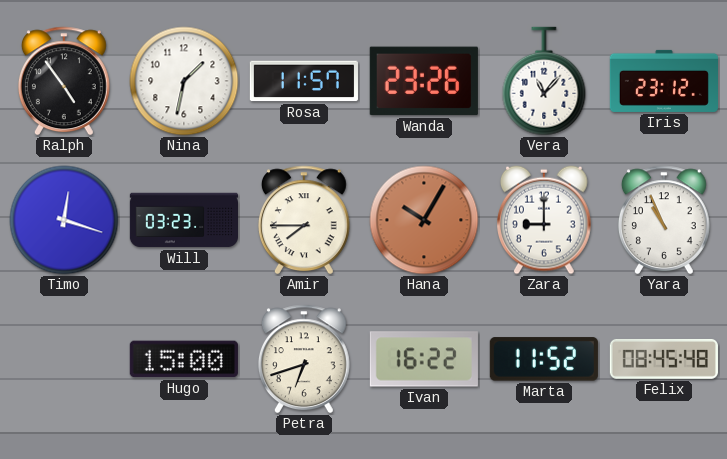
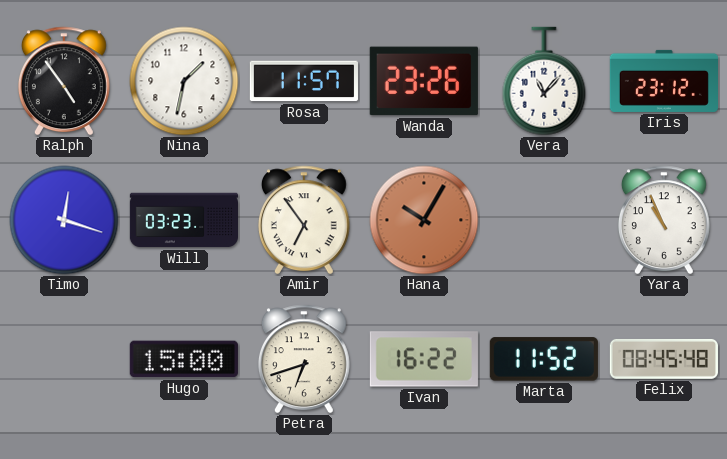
Amir: 7:45 -> 6:54
Zara: 9:00 -> none
